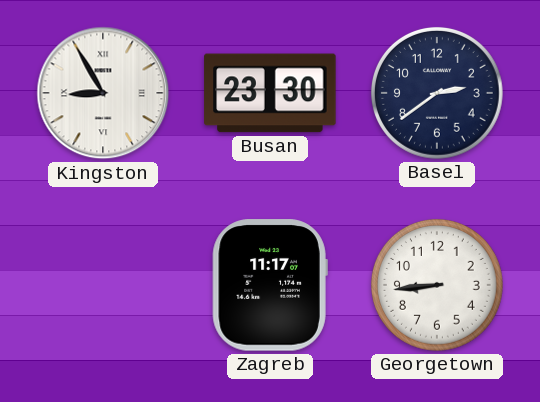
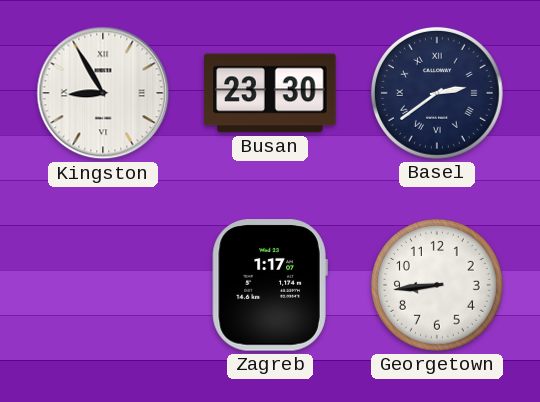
Basel numerals: Arabic -> Roman
Zagreb: 11:17 -> 1:17
